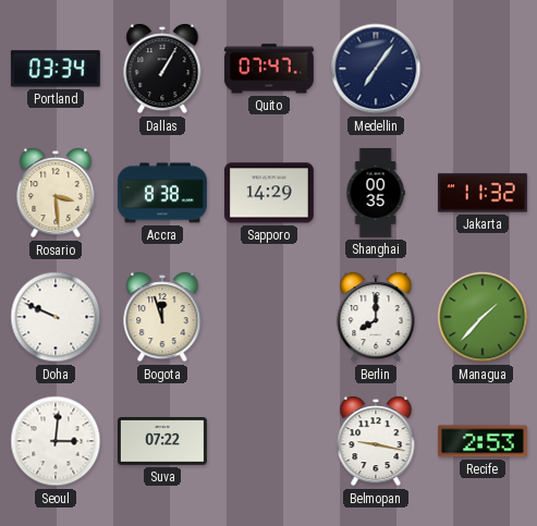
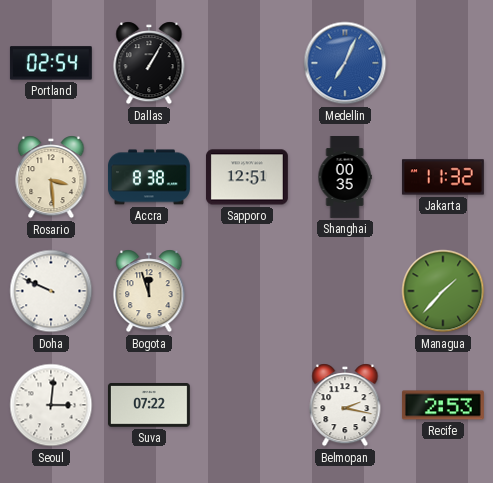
Portland: 03:34 -> 02:54
Quito: 07:47 -> none
Medellin: 7:06 -> 7:04
Medellin dial: navy -> blue
Sapporo: 14:29 -> 12:51
Berlin: 8:00 -> none
Belmopan: 9:17 -> 2:17
